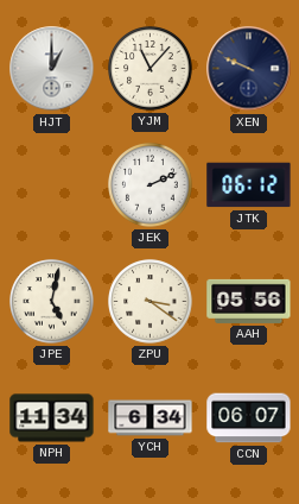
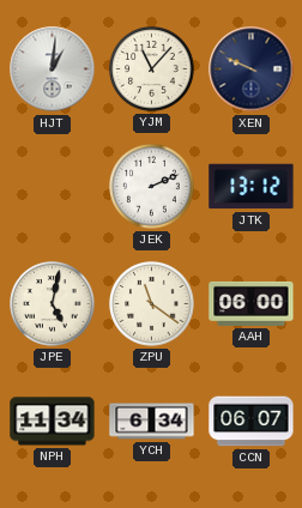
HJT: 1:00 -> 1:01
JTK: 06:12 -> 13:12
ZPU: 3:21 -> 11:21
AAH: 05:56 -> 06:00
